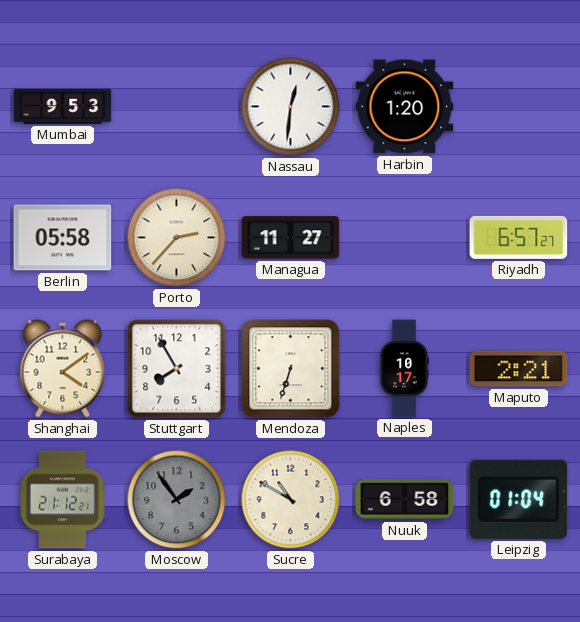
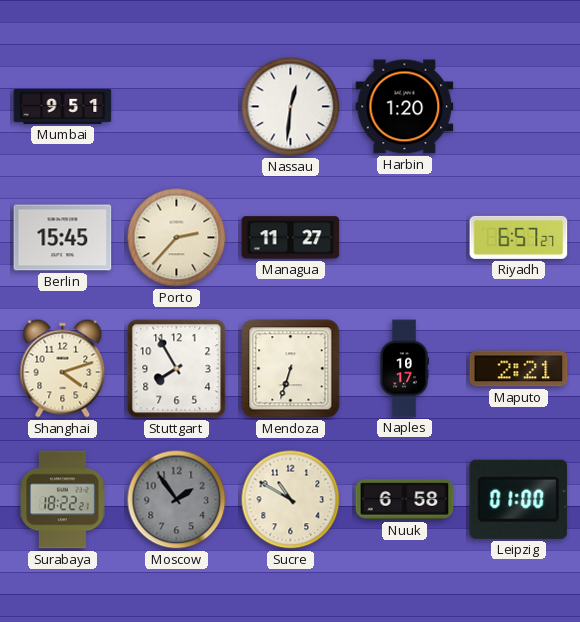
Mumbai: 9:53 -> 9:51
Berlin: 05:58 -> 15:45
Shanghai: 4:09 -> 4:12
Surabaya: 21:12 -> 18:22
Leipzig: 01:04 -> 01:00
